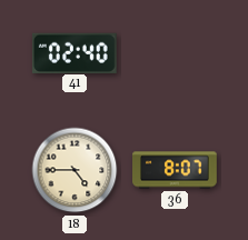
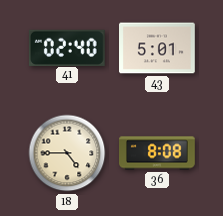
43: none -> 5:01
36: 8:07 -> 8:08
